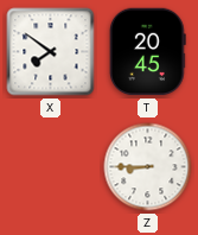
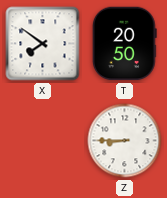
T: 20:45 -> 20:50
